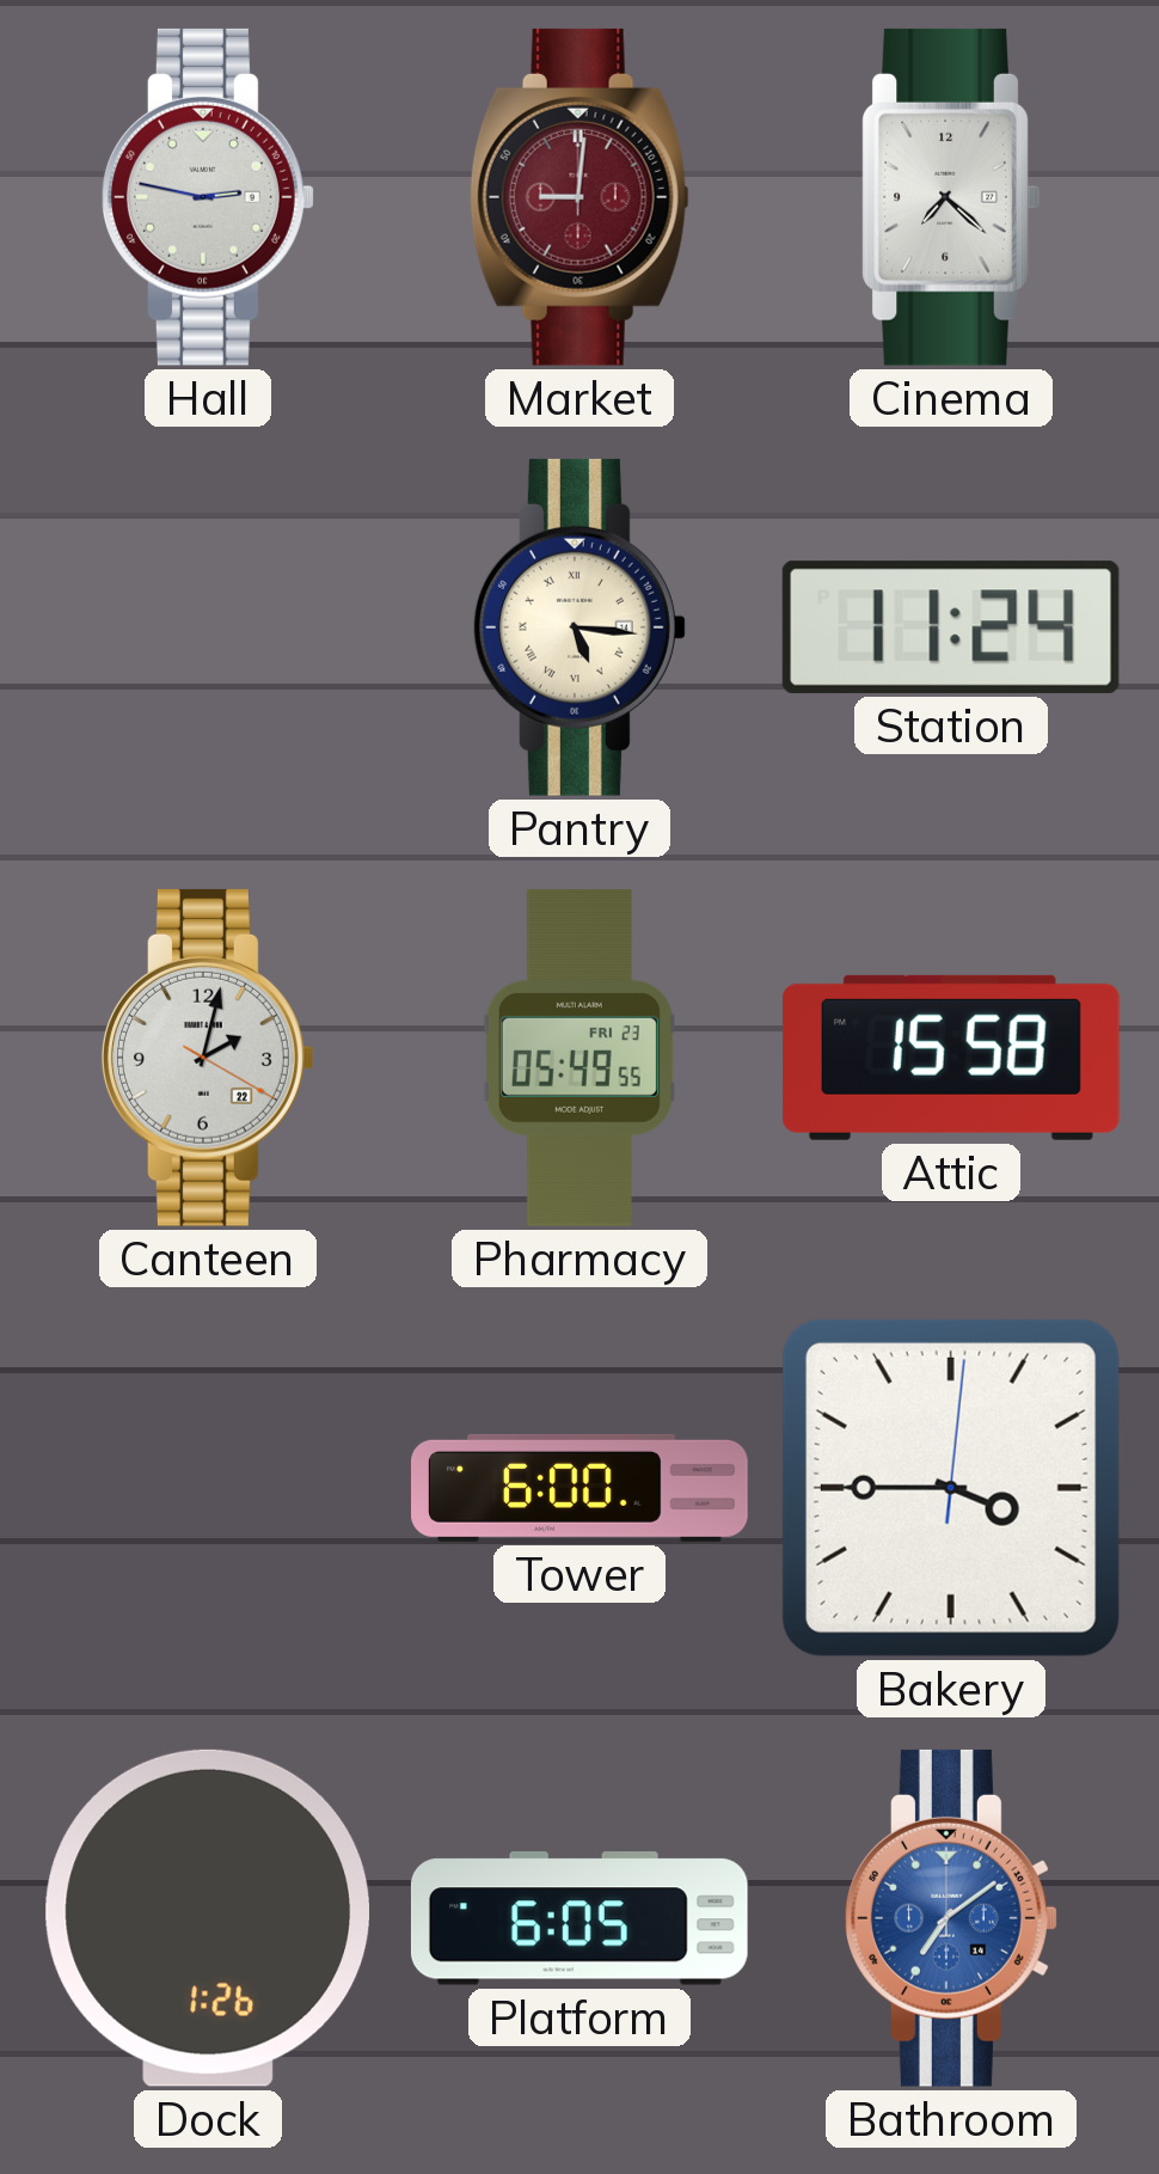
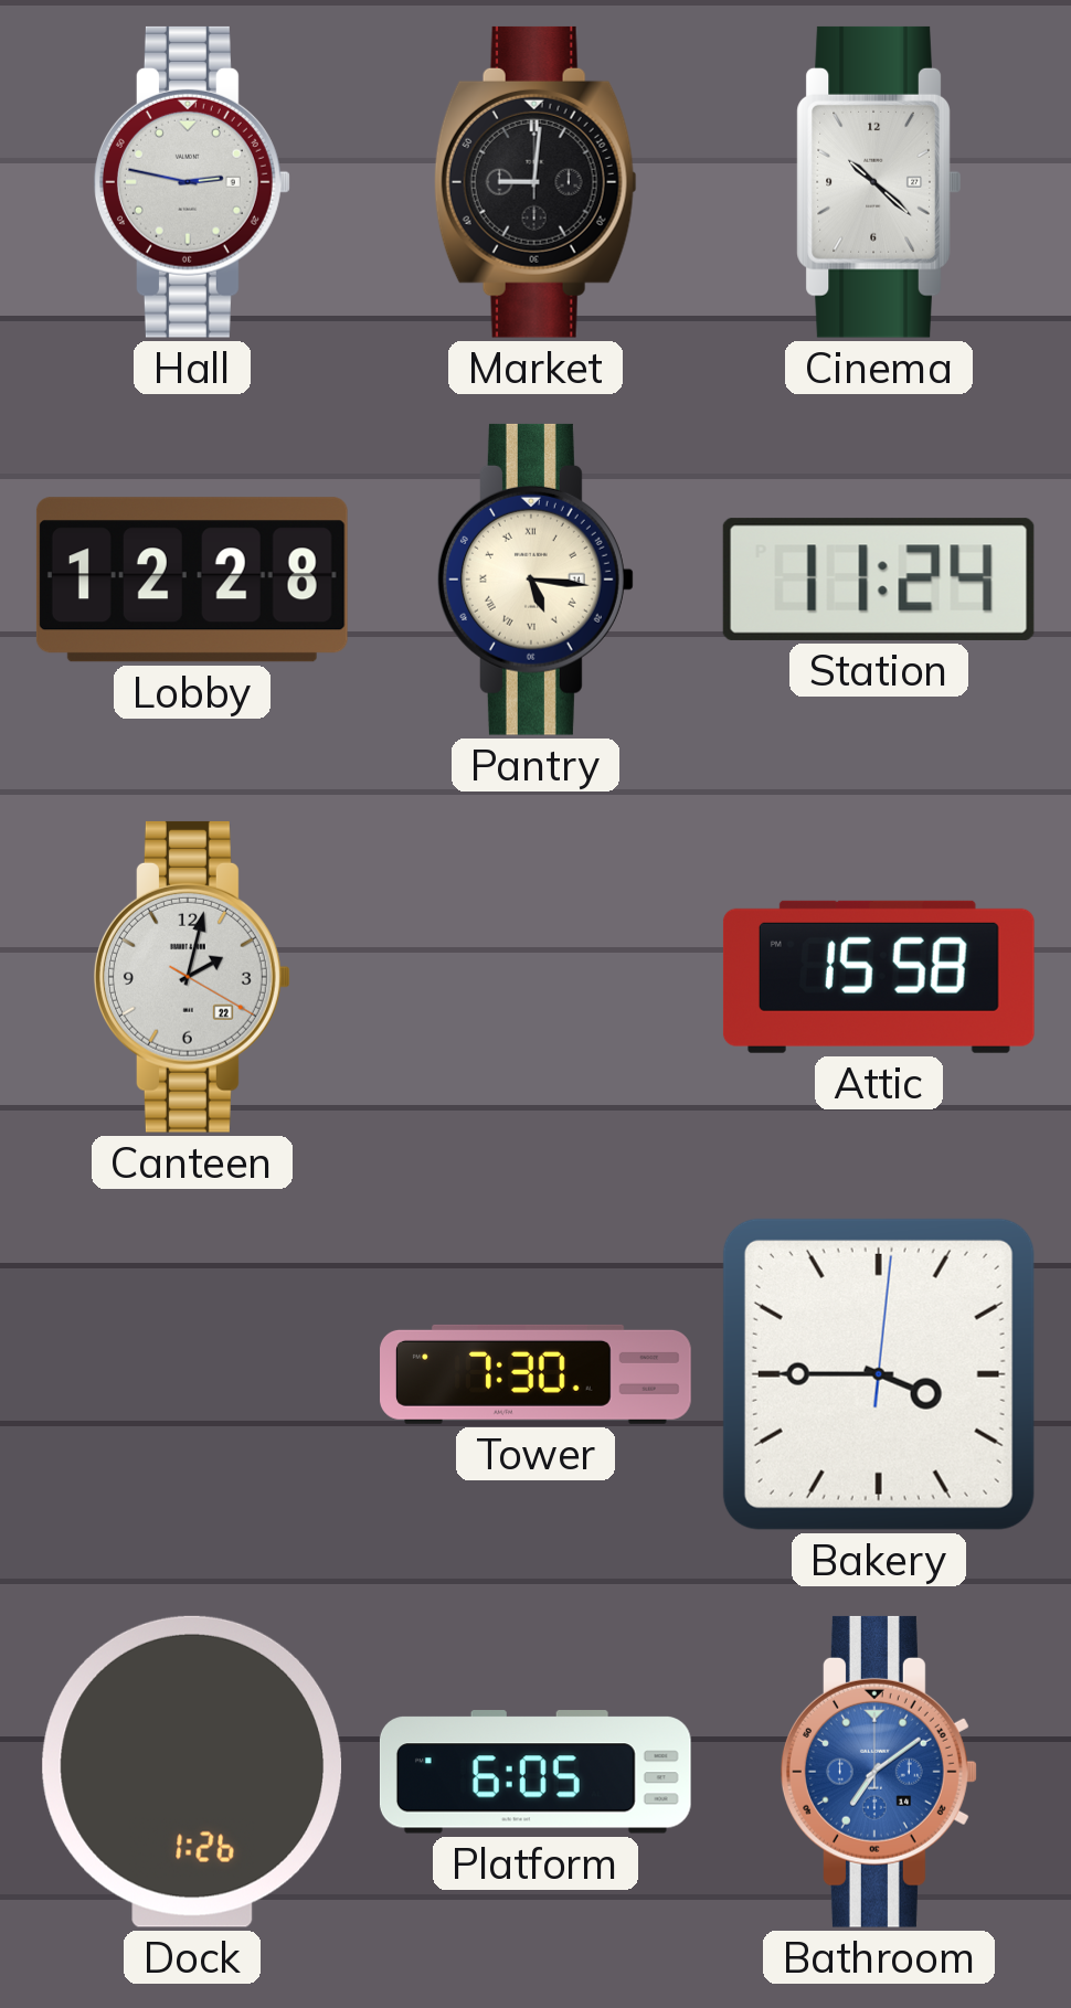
Market dial: burgundy -> black
Cinema: 7:22 -> 10:22
Lobby: none -> 12:28
Pharmacy: 05:49 -> none
Tower: 6:00 -> 7:30
